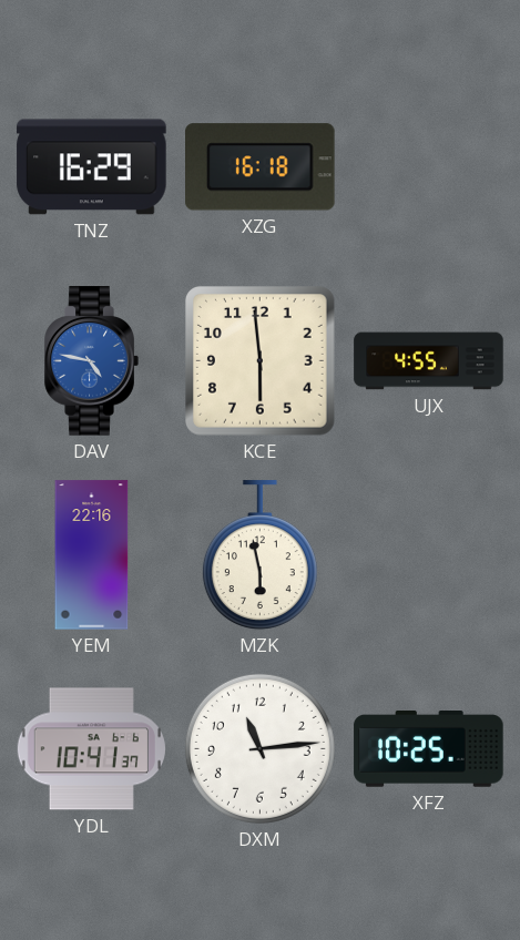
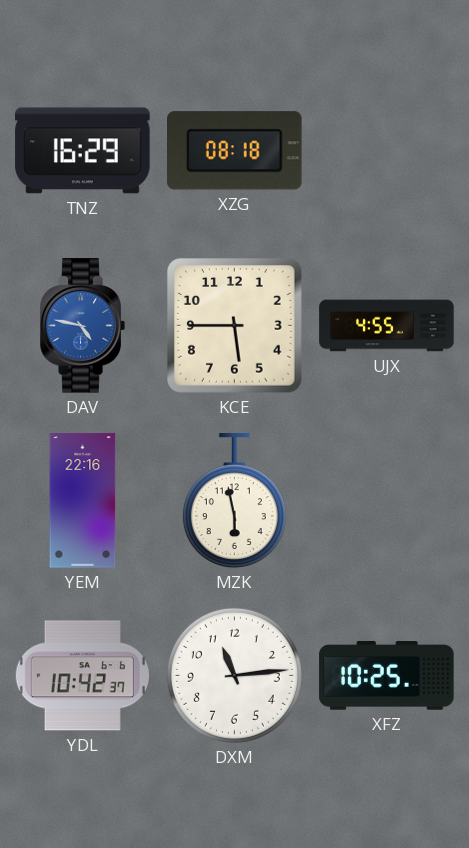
XZG: 16:18 -> 08:18
KCE: 5:59 -> 5:45
YDL: 10:41 -> 10:42
